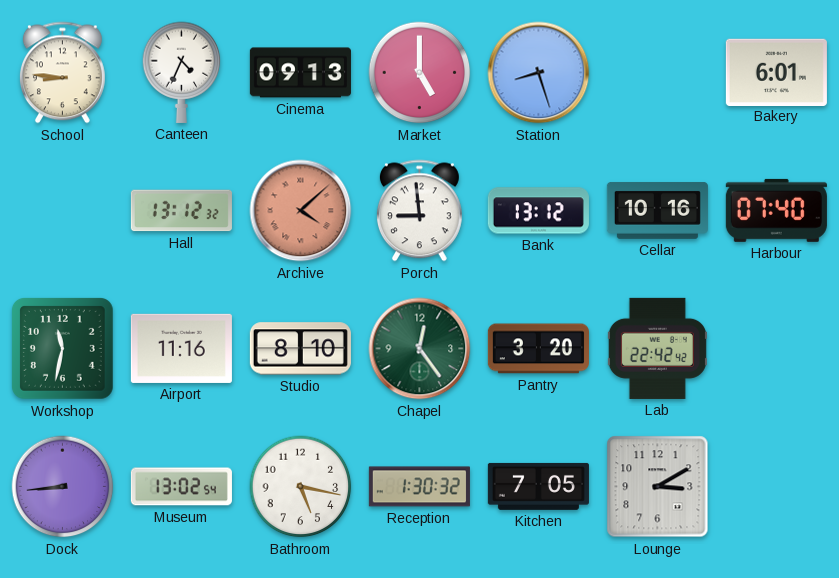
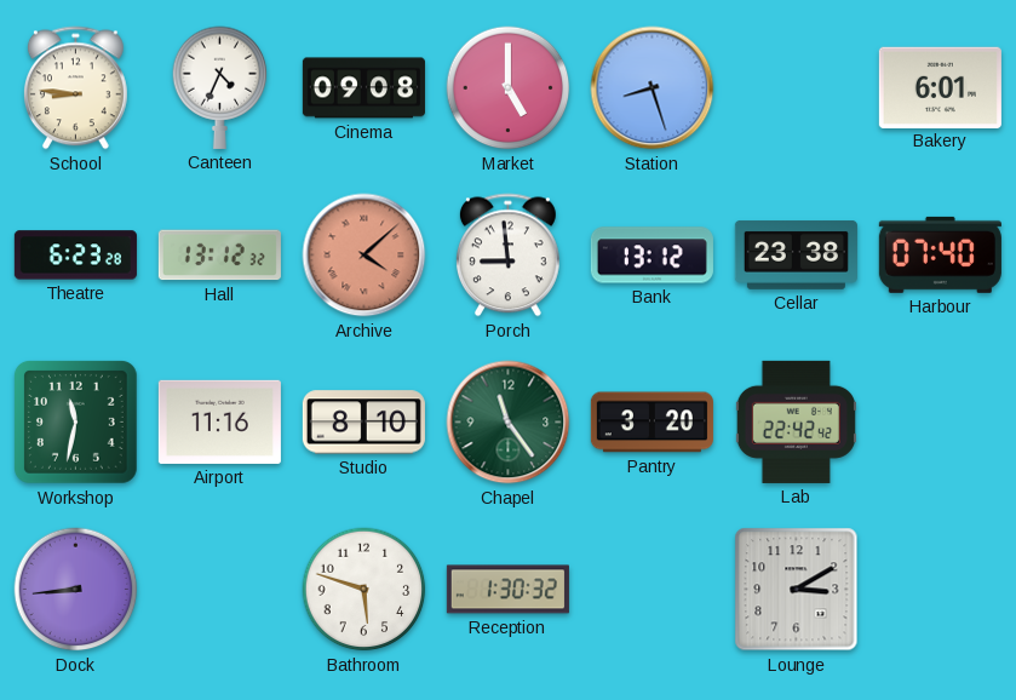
Cinema: 09:13 -> 09:08
Theatre: none -> 6:23
Cellar: 10:16 -> 23:38
Chapel: 12:24 -> 11:24
Museum: 13:02 -> none
Bathroom: 5:17 -> 5:48
Kitchen: 7:05 -> none
